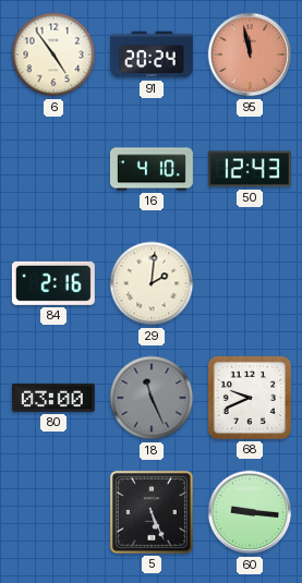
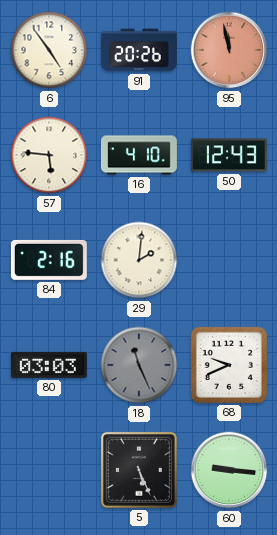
91: 20:24 -> 20:26
57: none -> 5:46
80: 03:00 -> 03:03
